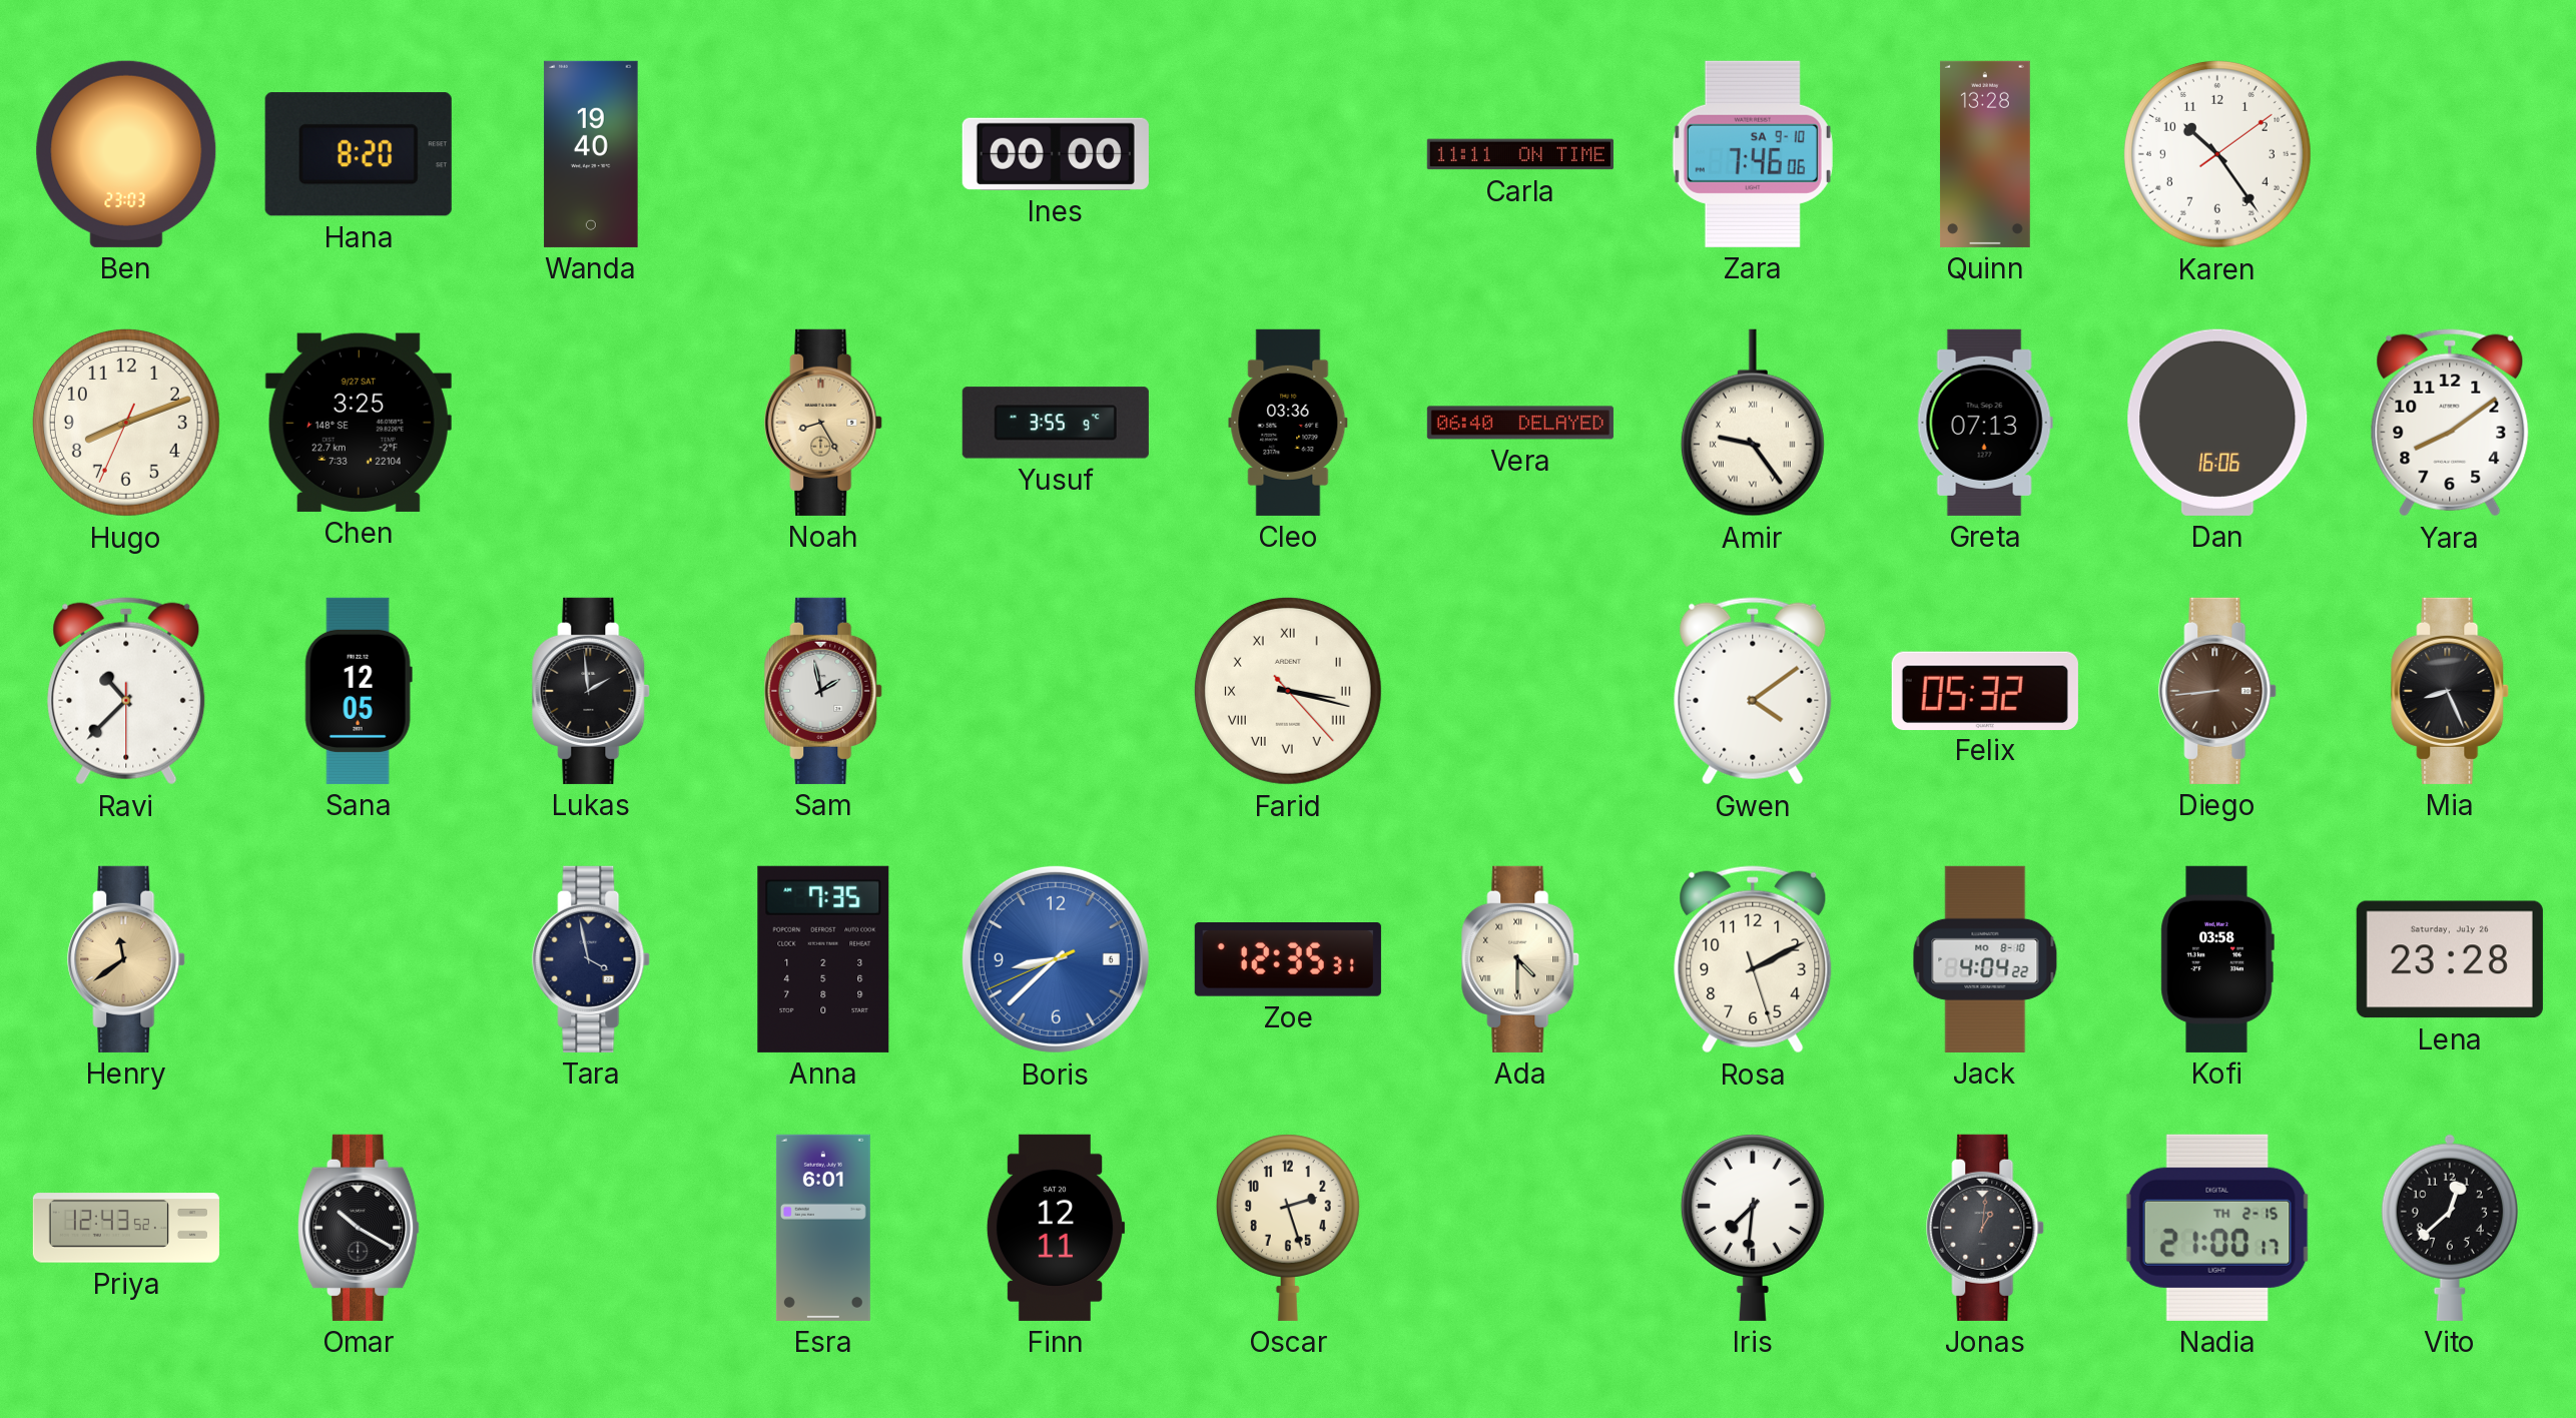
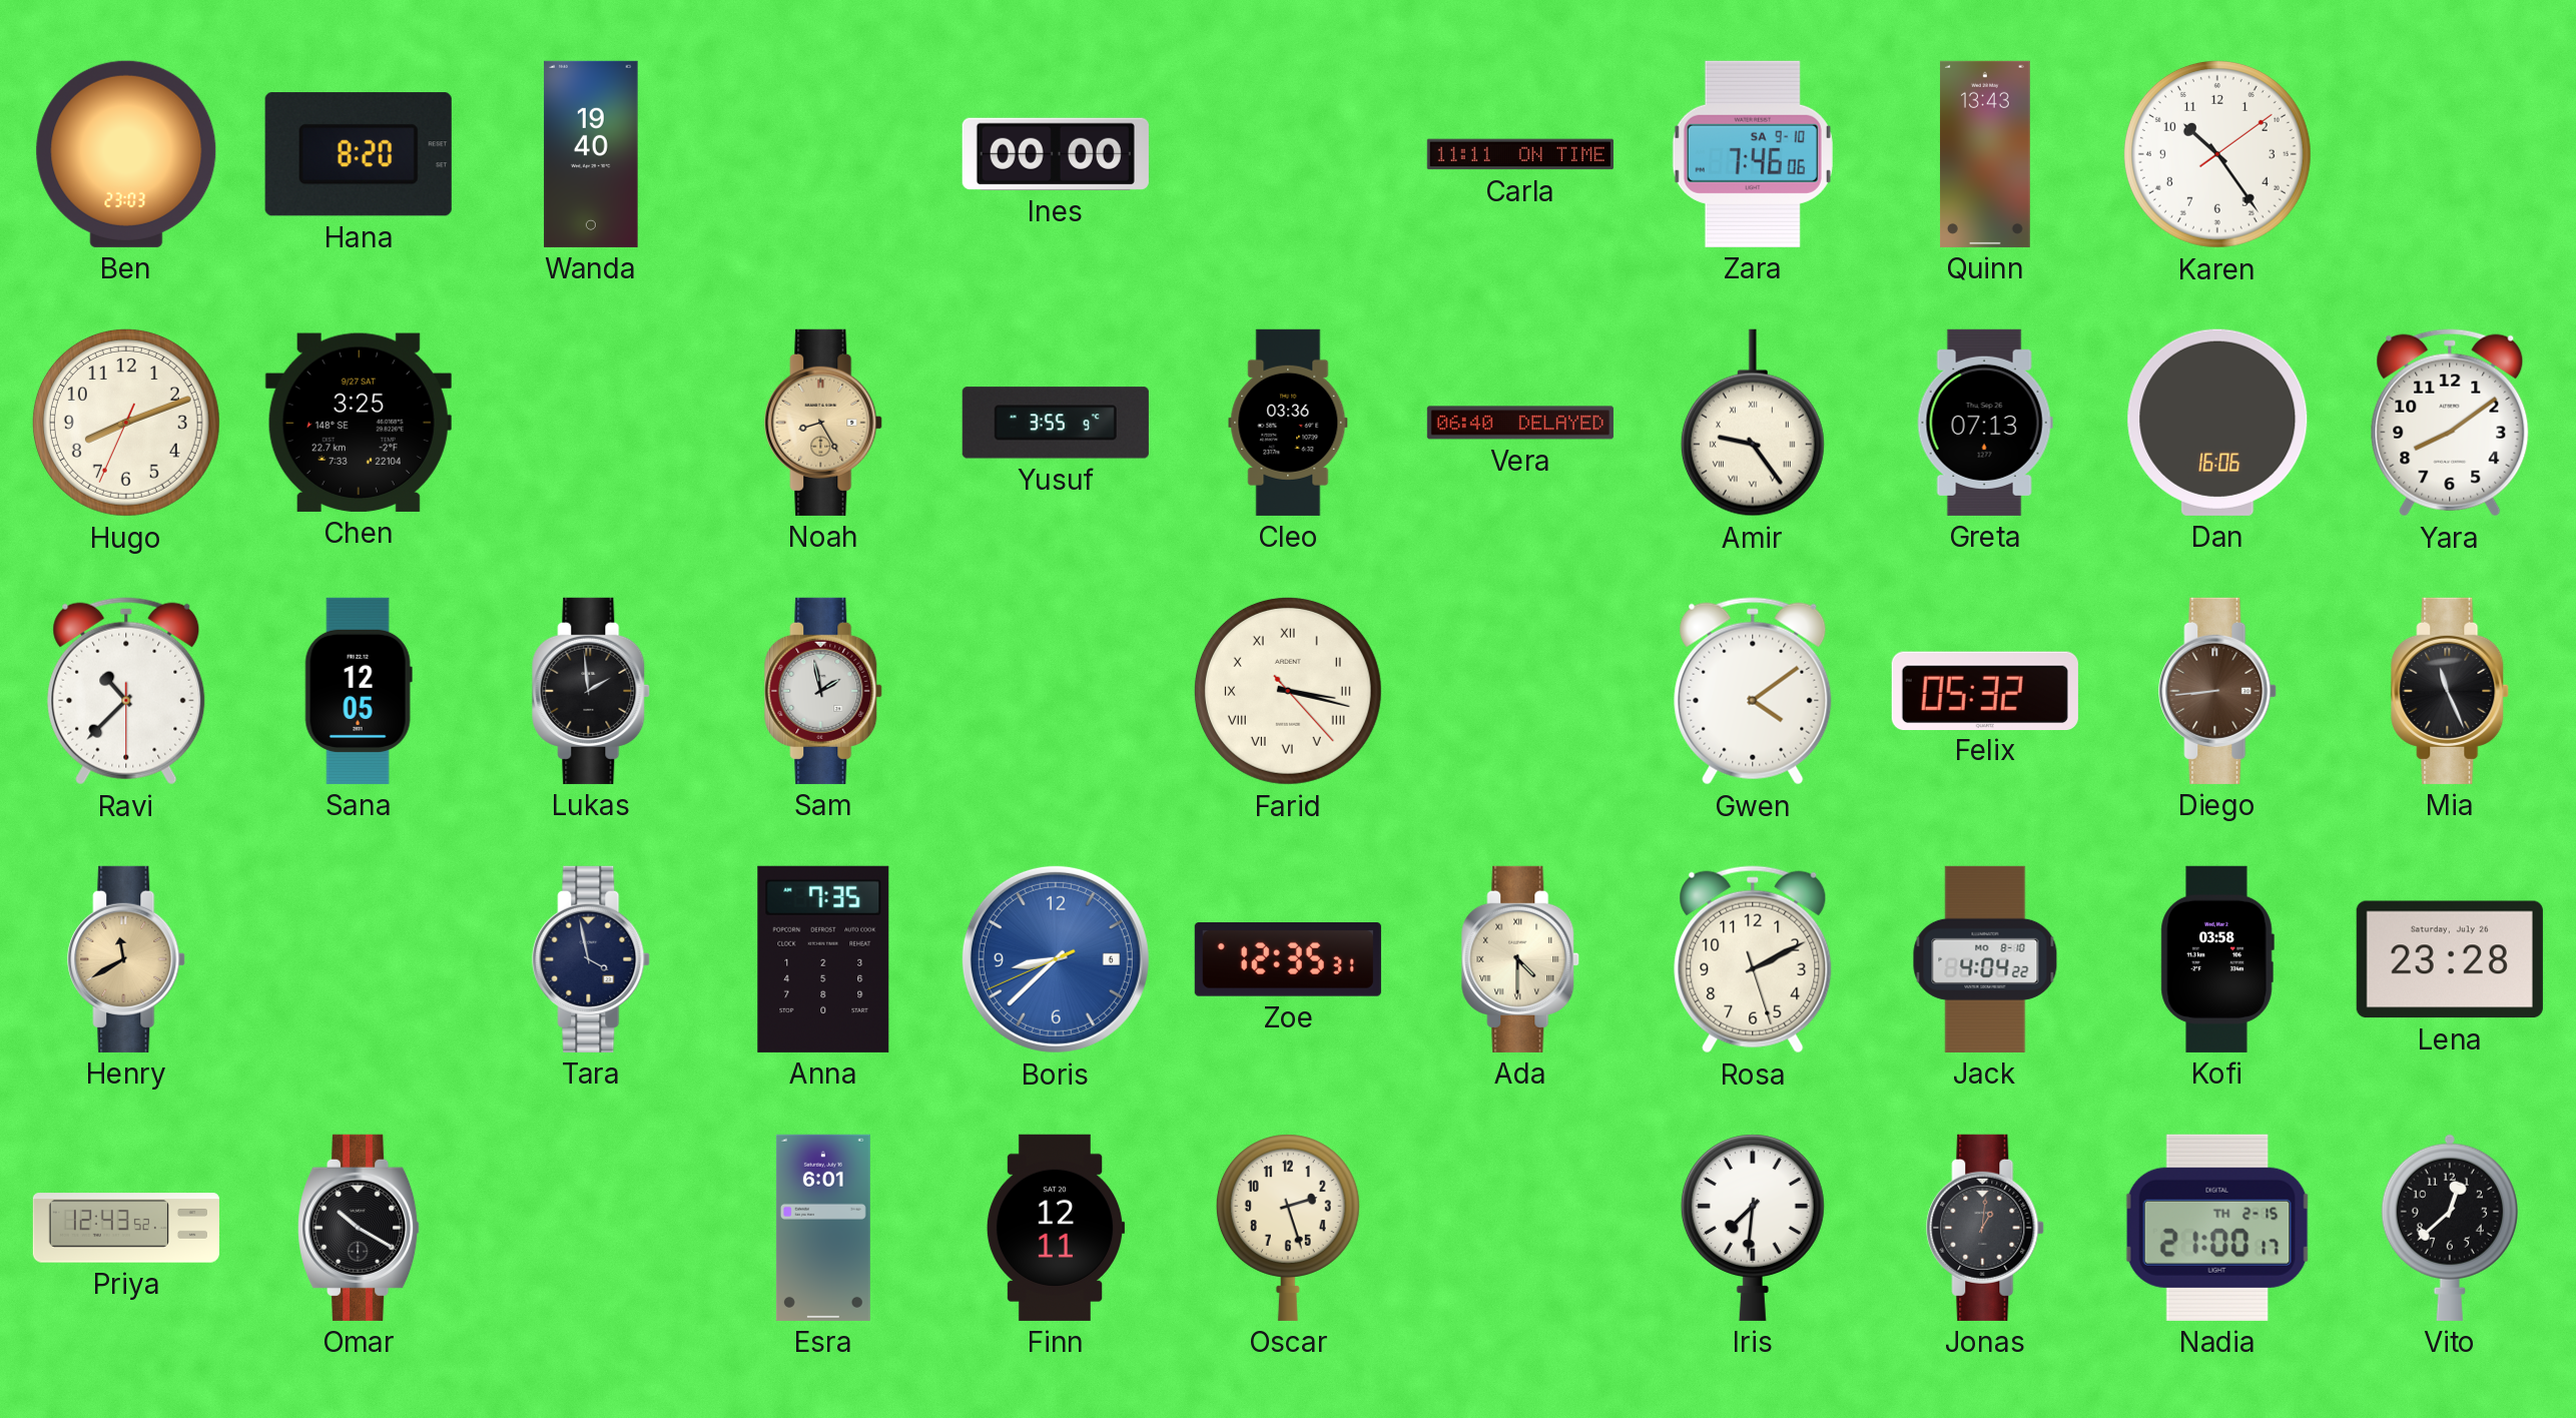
Quinn: 13:28 -> 13:43
Mia: 8:26 -> 11:26
Henry: 11:39 -> 11:40
